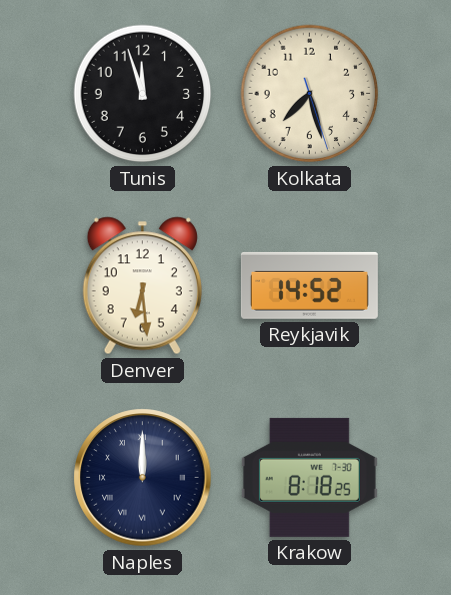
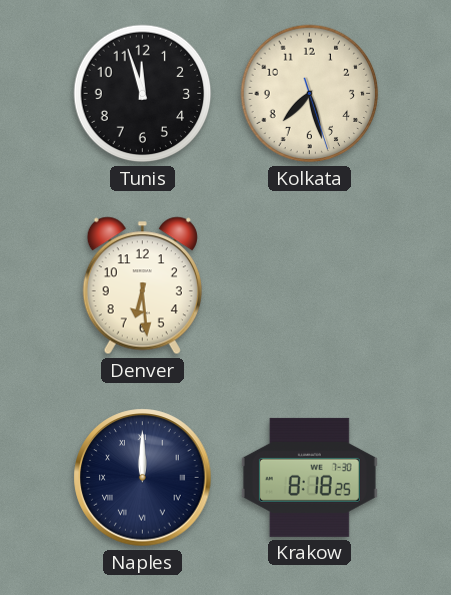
Reykjavik: 14:52 -> none
